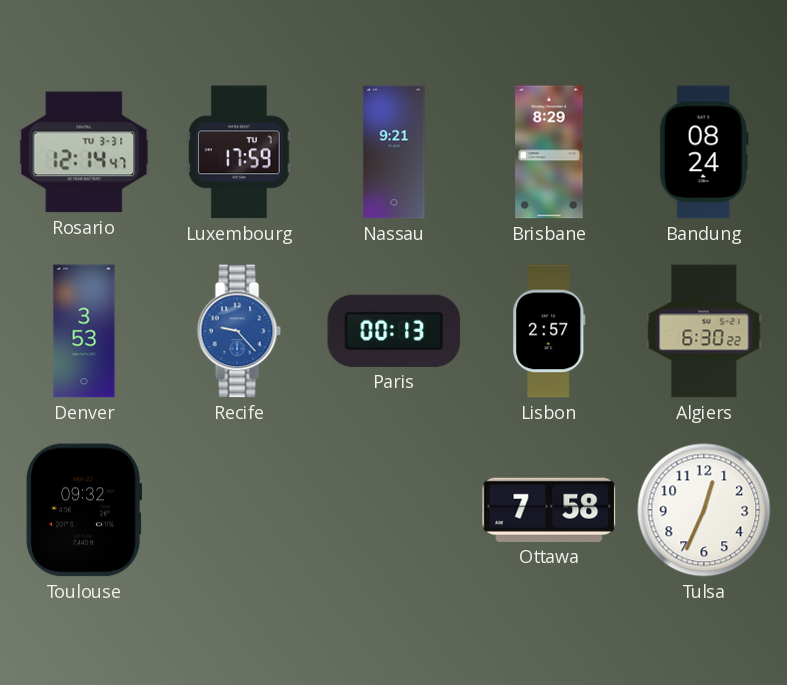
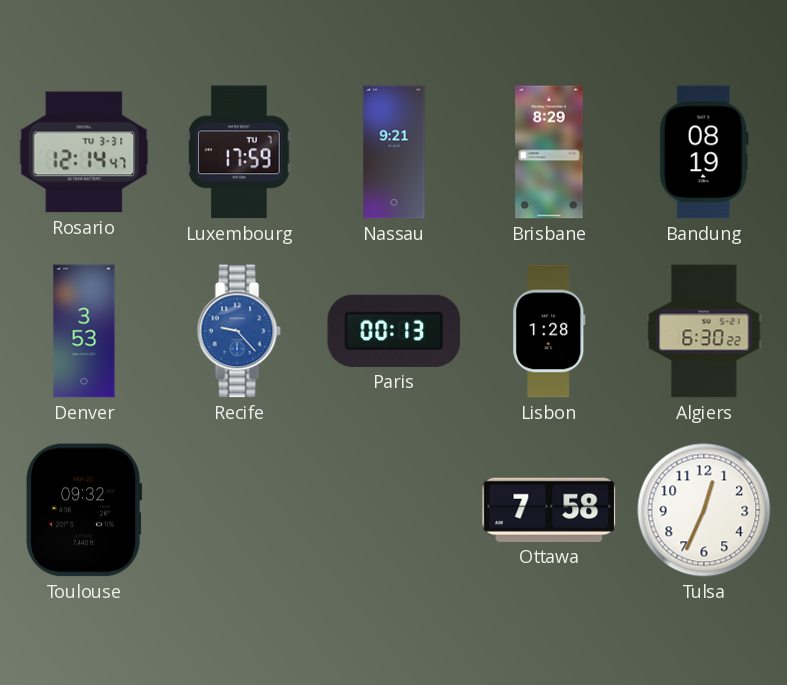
Bandung: 08:24 -> 08:19
Lisbon: 2:57 -> 1:28
